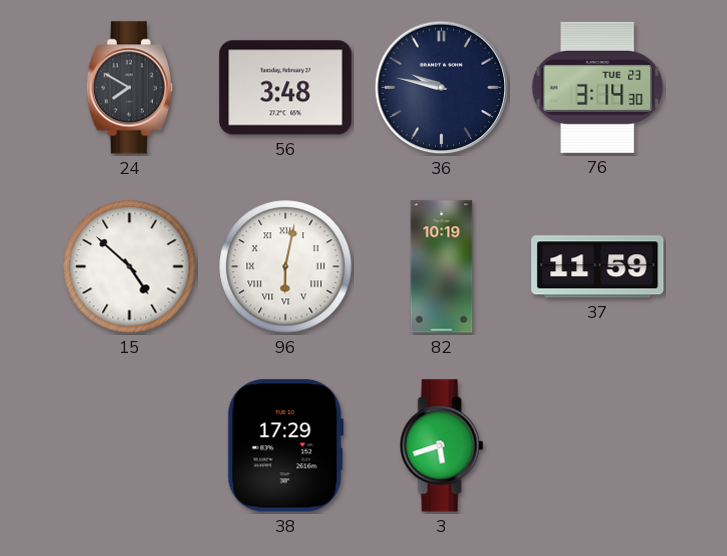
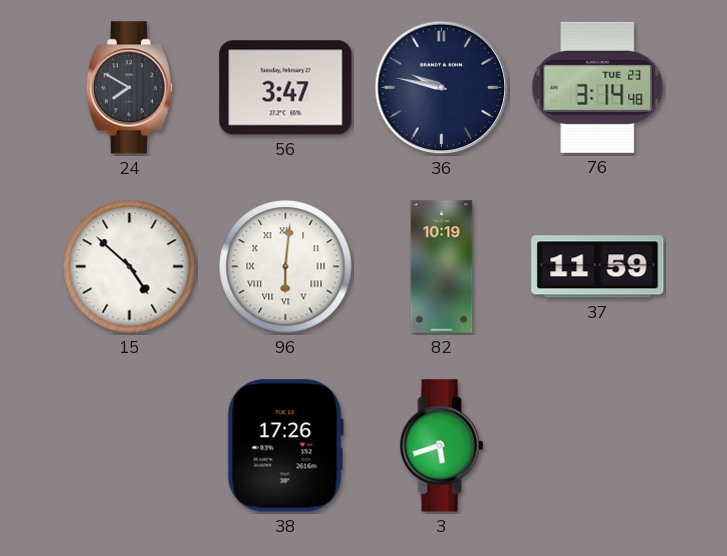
56: 3:48 -> 3:47
76: 3:14:30 -> 3:14:48
96: 6:02 -> 6:01
38: 17:29 -> 17:26
